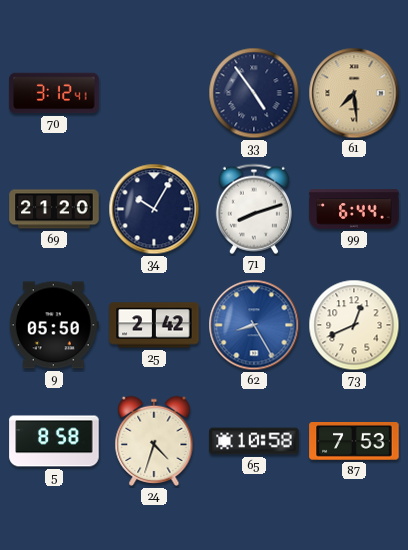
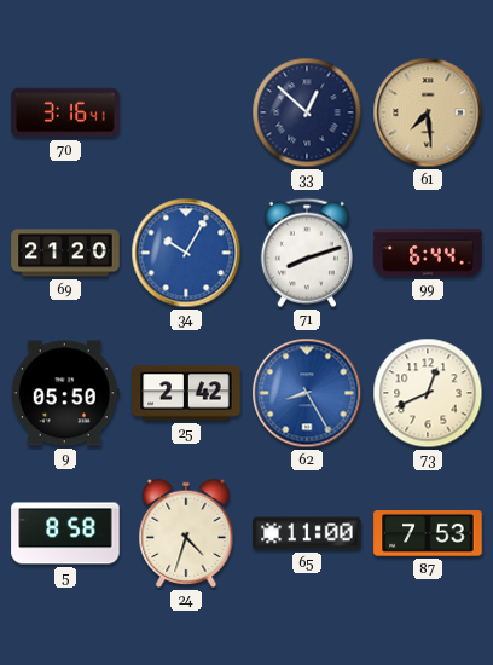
70: 3:12 -> 3:16
33: 4:54 -> 12:52
34 dial: navy -> blue
65: 10:58 -> 11:00
